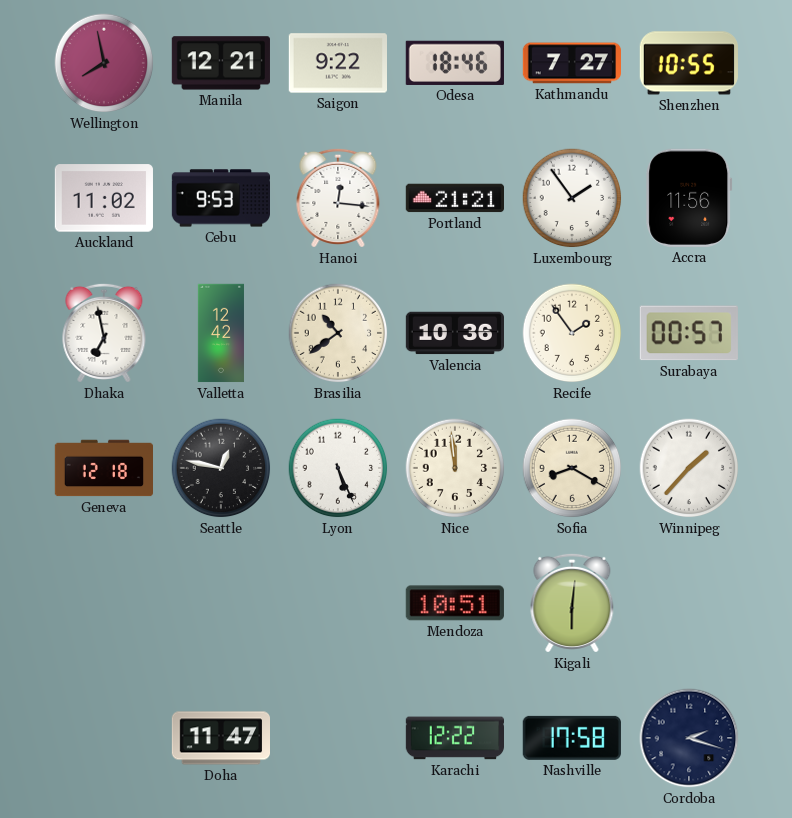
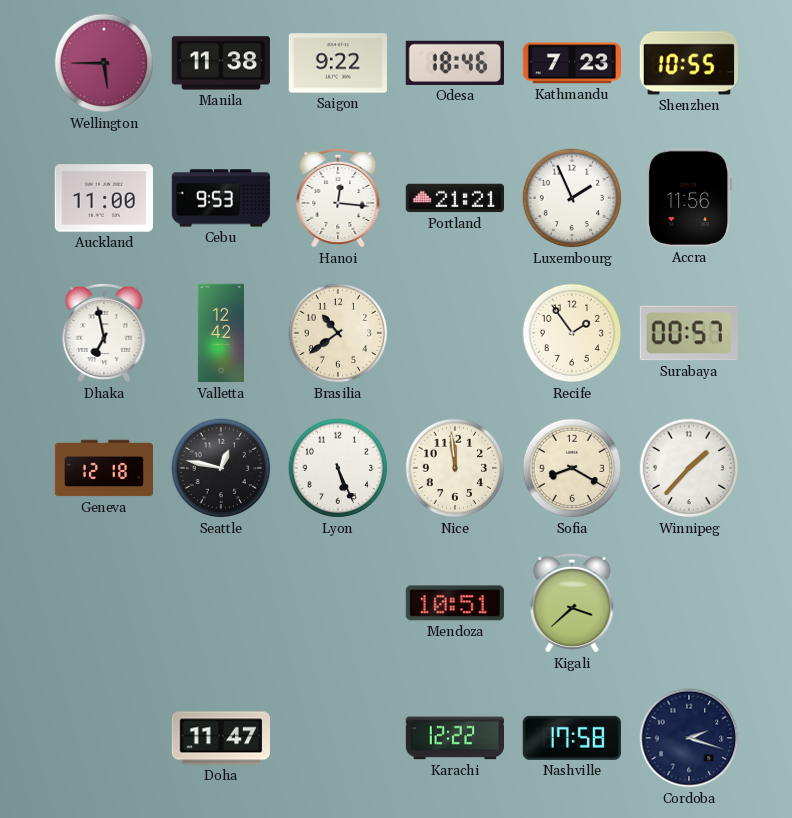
Wellington: 7:58 -> 5:45
Manila: 12:21 -> 11:38
Kathmandu: 7:27 -> 7:23
Auckland: 11:02 -> 11:00
Luxembourg: 1:54 -> 1:56
Valencia: 10:36 -> none
Kigali: 6:01 -> 3:38
